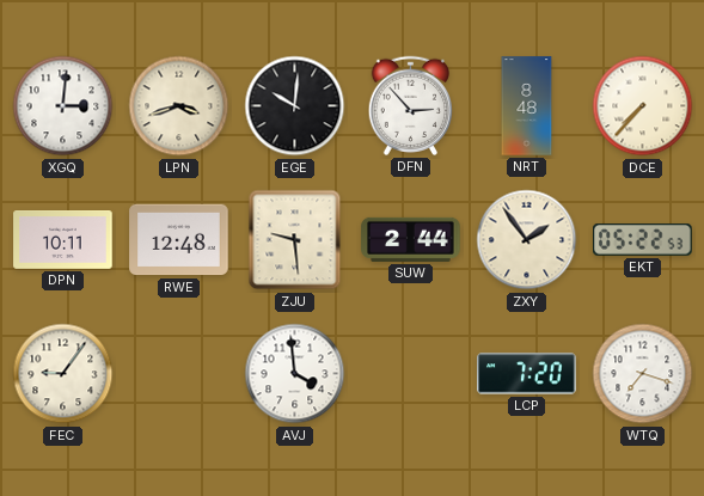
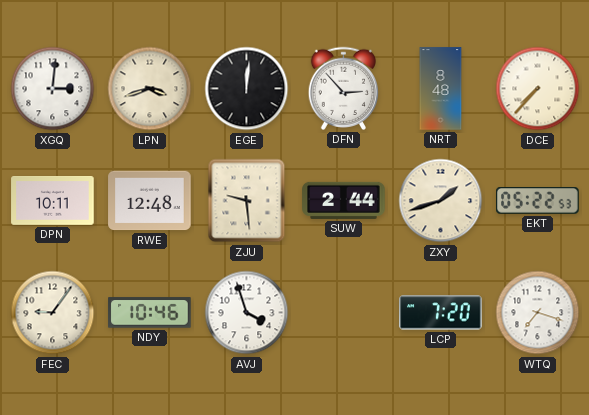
EGE: 10:01 -> 12:01
ZXY: 1:54 -> 1:42
NDY: none -> 10:46
AVJ: 3:59 -> 3:57
